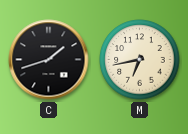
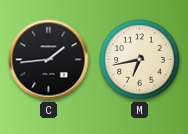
C: 1:42 -> 1:44
